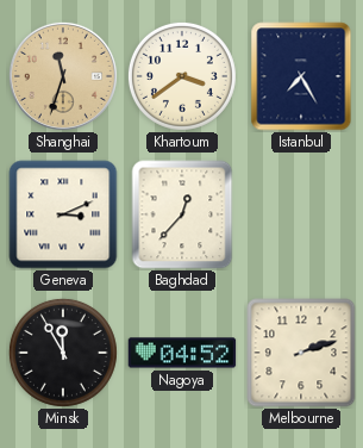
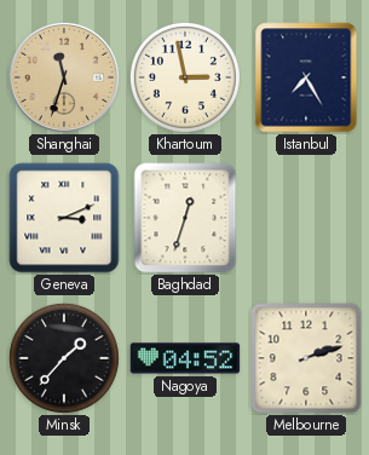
Khartoum: 3:39 -> 2:58
Baghdad: 12:37 -> 12:33
Minsk: 11:55 -> 1:37
